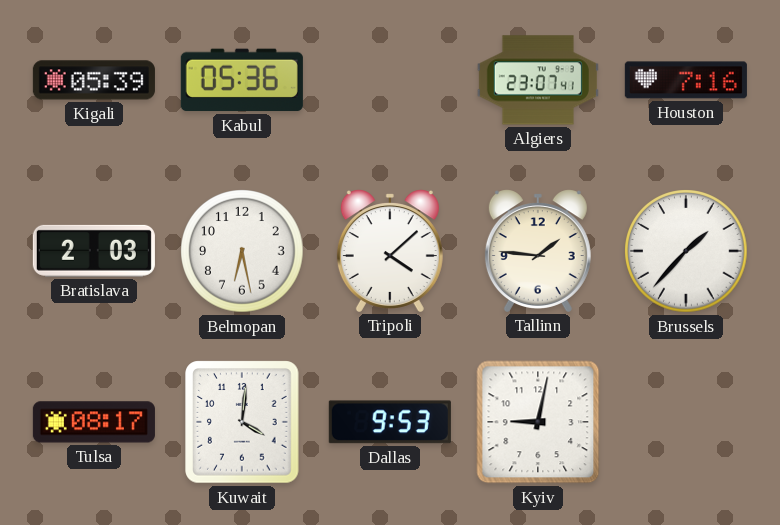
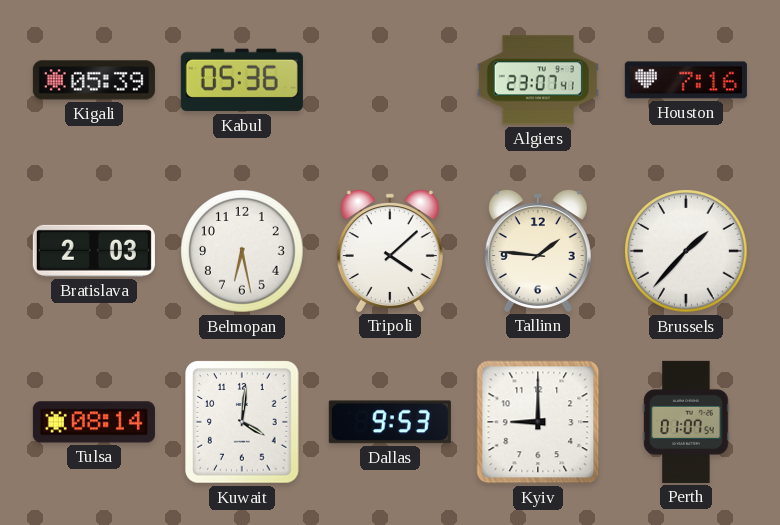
Tulsa: 08:17 -> 08:14
Kyiv: 9:02 -> 9:00
Perth: none -> 01:07
